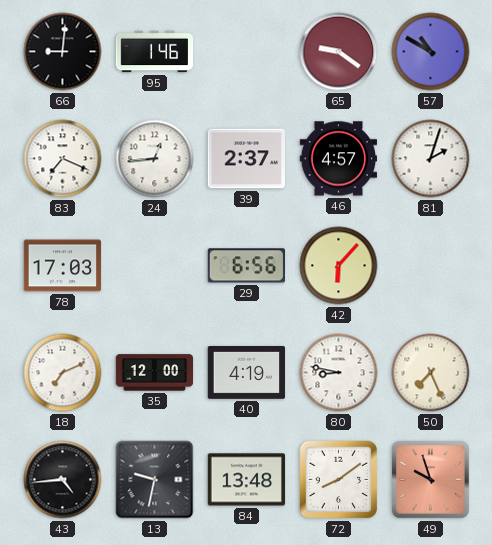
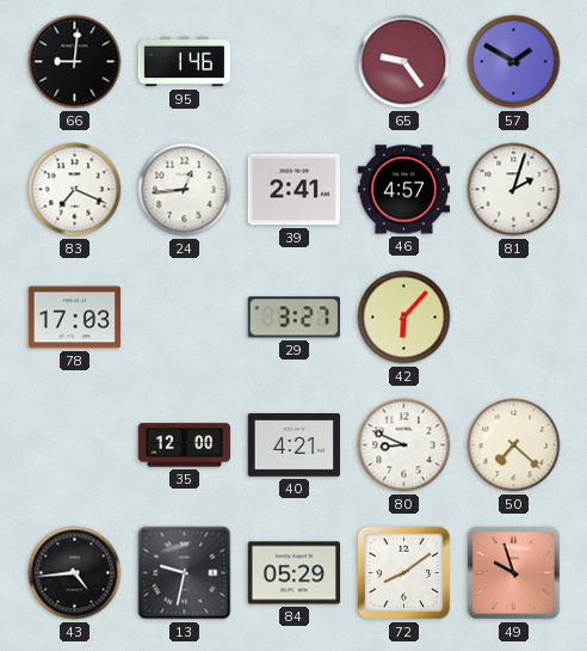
65: 9:21 -> 9:24
57: 10:50 -> 1:50
39: 2:37 -> 2:41
29: 6:56 -> 3:27
18: 7:11 -> none
40: 4:19 -> 4:21
80: 8:47 -> 8:49
50: 7:26 -> 7:22
84: 13:48 -> 05:29
